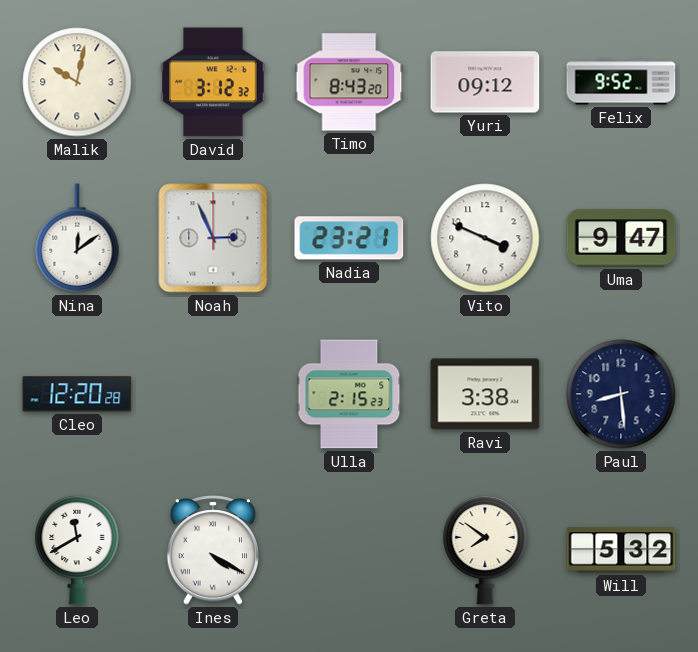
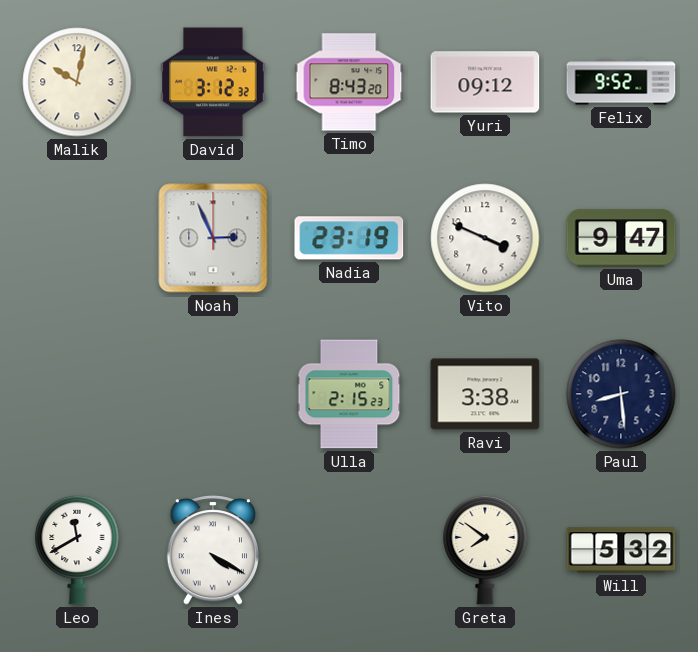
Nina: 12:09 -> none
Nadia: 23:21 -> 23:19
Cleo: 12:20 -> none
